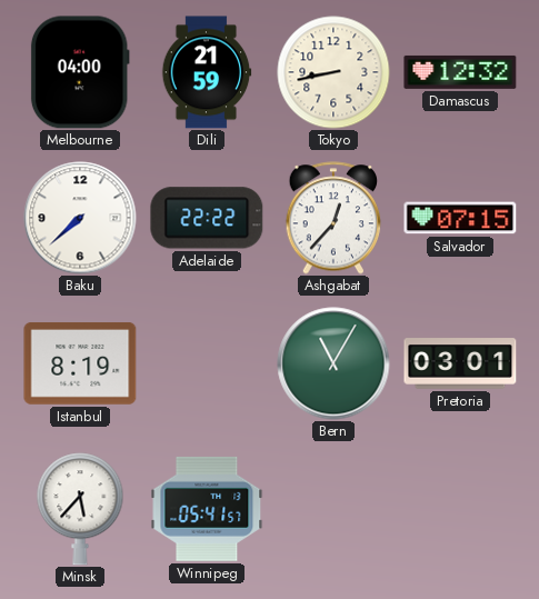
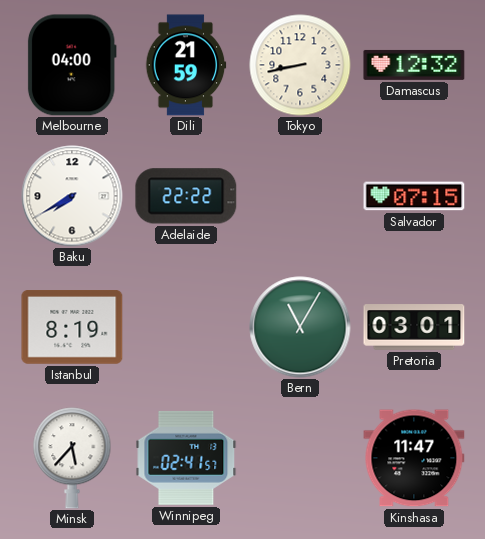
Baku: 7:38 -> 7:40
Ashgabat: 12:37 -> none
Winnipeg: 05:41 -> 02:41
Kinshasa: none -> 11:47
